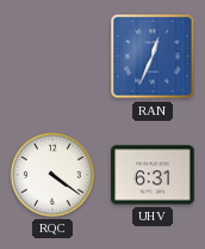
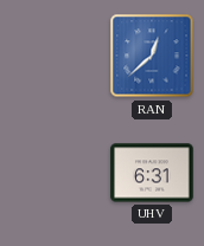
RAN: 12:34 -> 12:38
RQC: 4:21 -> none
